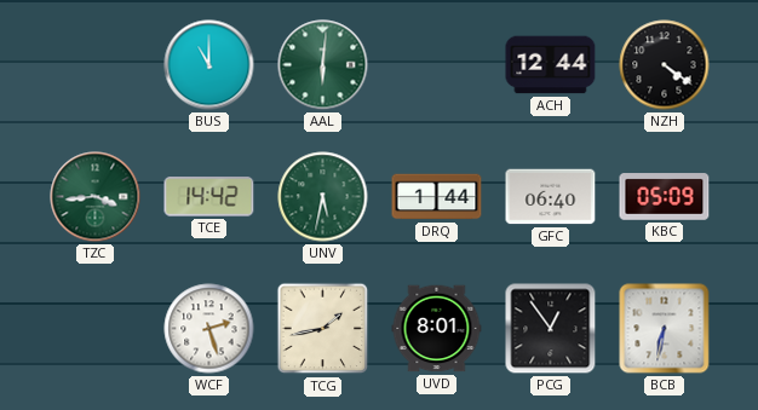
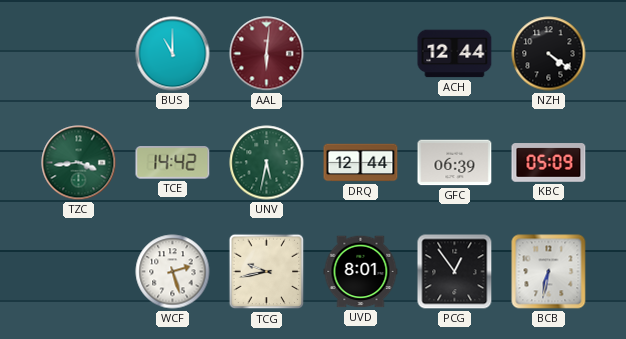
AAL dial: green -> burgundy
DRQ: 1:44 -> 12:44
GFC: 06:40 -> 06:39
TCG: 1:43 -> 9:43
